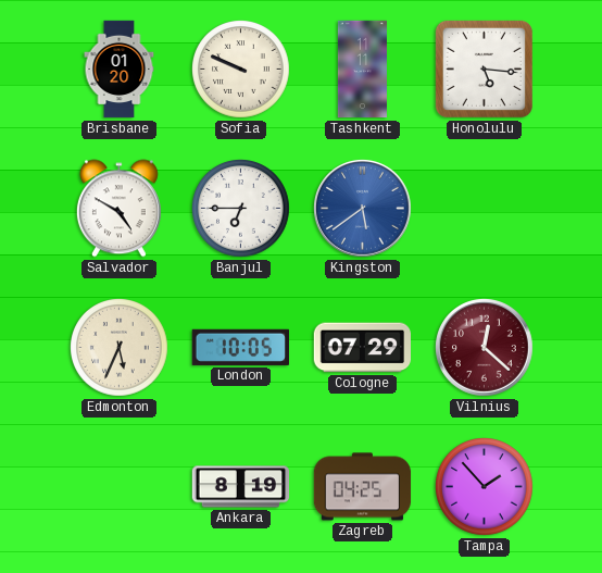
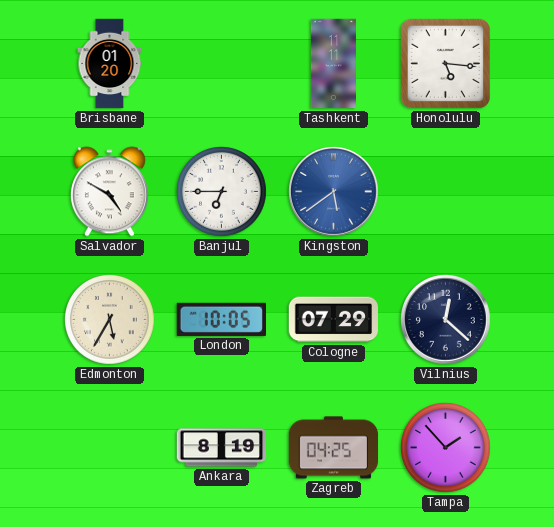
Sofia: 9:49 -> none
Edmonton: 5:34 -> 5:35
Vilnius dial: burgundy -> navy
